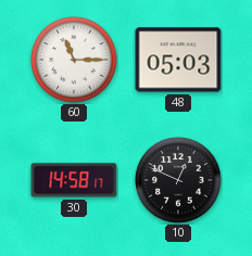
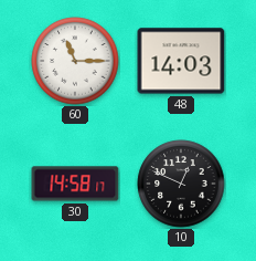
48: 05:03 -> 14:03
